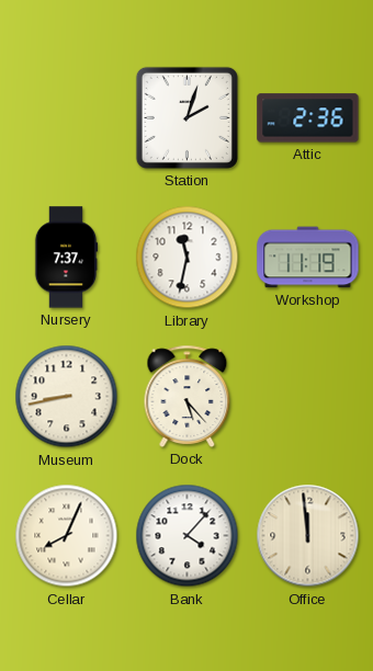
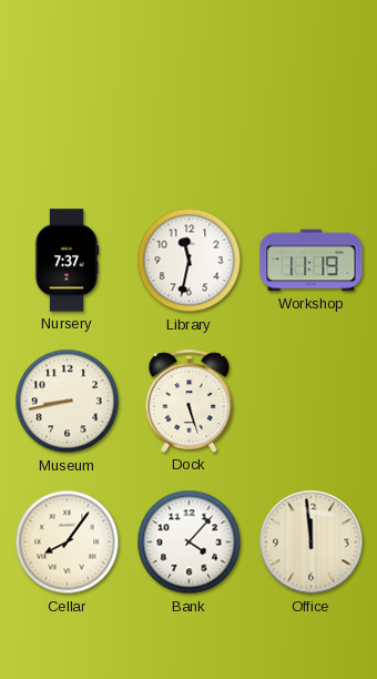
Station: 2:03 -> none
Attic: 2:36 -> none
Dock: 5:23 -> 5:27
Cellar: 8:04 -> 8:06
